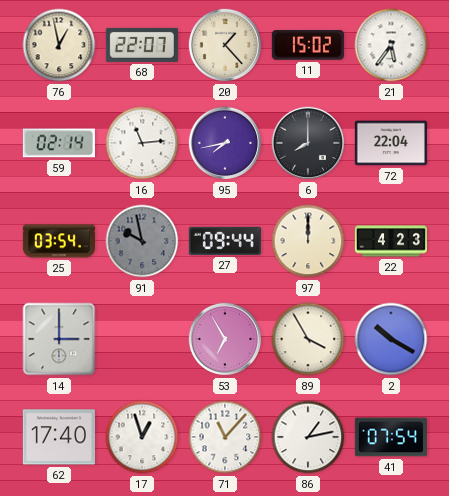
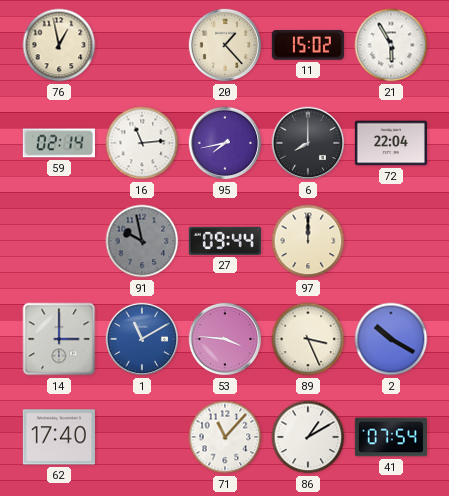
68: 22:07 -> none
21: 5:36 -> 5:55
25: 03:54 -> none
22: 4:23 -> none
1: none -> 11:10
53: 6:55 -> 3:46
89: 3:55 -> 3:26
17: 12:57 -> none
86: 1:13 -> 1:10
